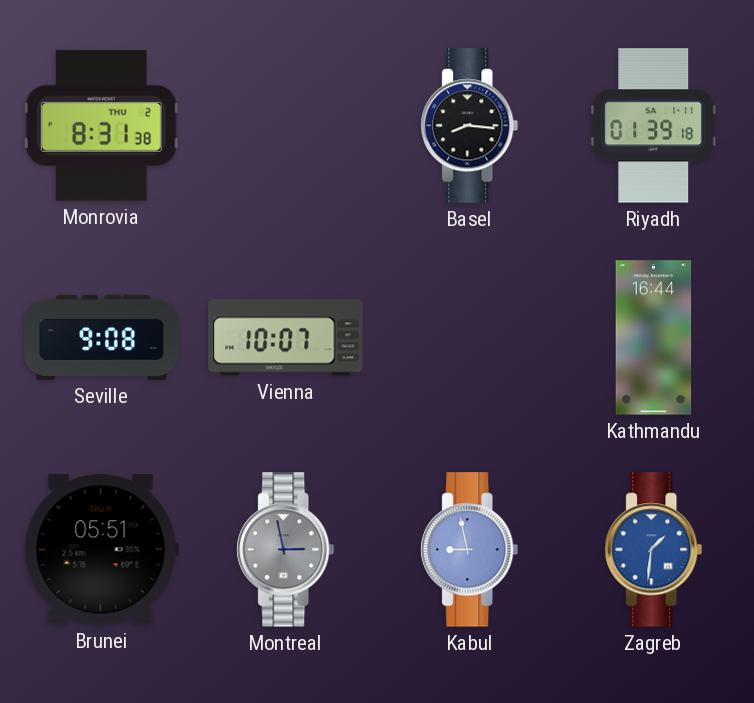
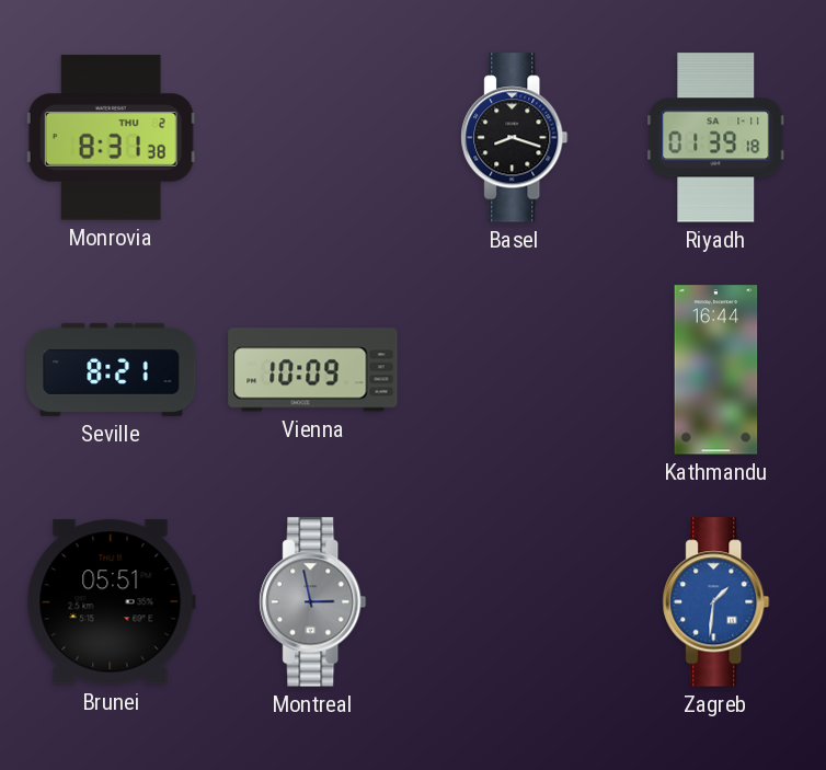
Basel: 8:16 -> 8:18
Seville: 9:08 -> 8:21
Vienna: 10:07 -> 10:09
Kabul: 8:58 -> none
